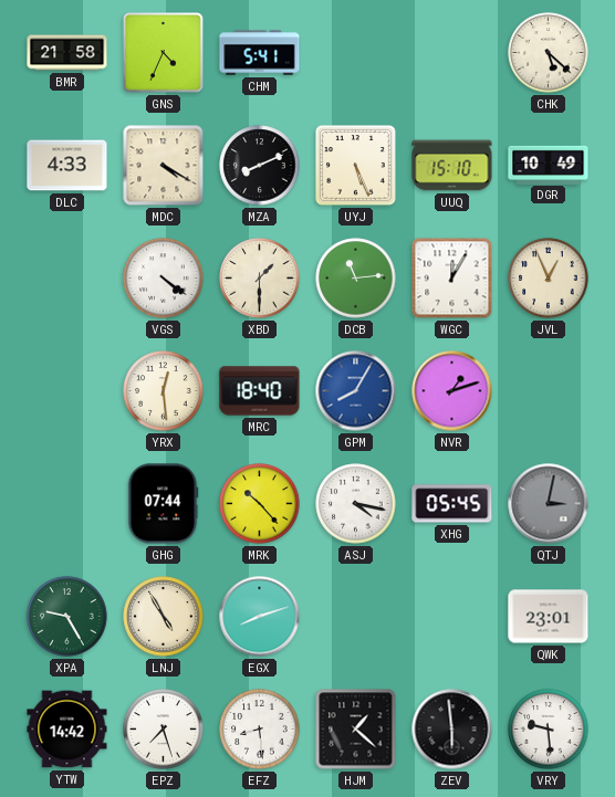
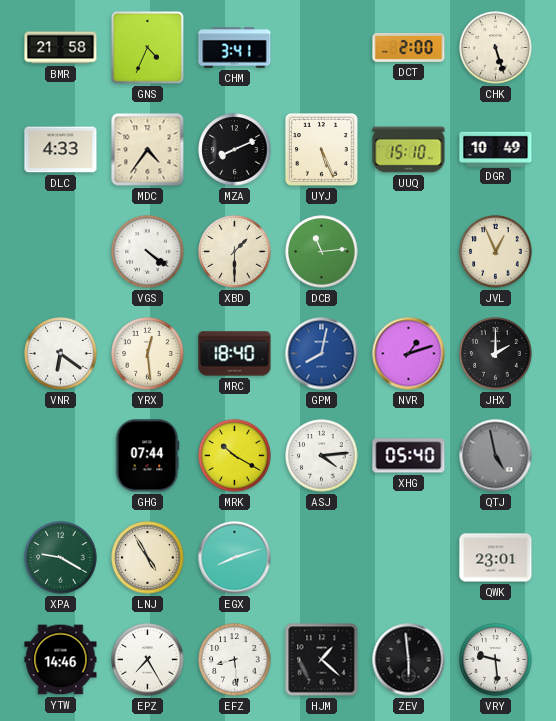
CHM: 5:41 -> 3:41
DCT: none -> 2:00
CHK: 5:22 -> 5:27
MDC: 4:20 -> 4:36
WGC: 12:05 -> none
VNR: none -> 6:21
GPM: 8:05 -> 8:02
JHX: none -> 2:00
MRK: 10:23 -> 10:20
ASJ: 4:17 -> 4:14
XHG: 05:45 -> 05:40
QTJ: 3:02 -> 4:58
XPA: 9:25 -> 9:20
YTW: 14:42 -> 14:46
EPZ: 7:27 -> 7:25
